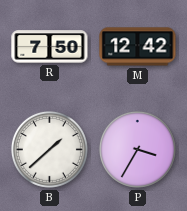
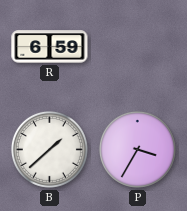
R: 7:50 -> 6:59
M: 12:42 -> none
